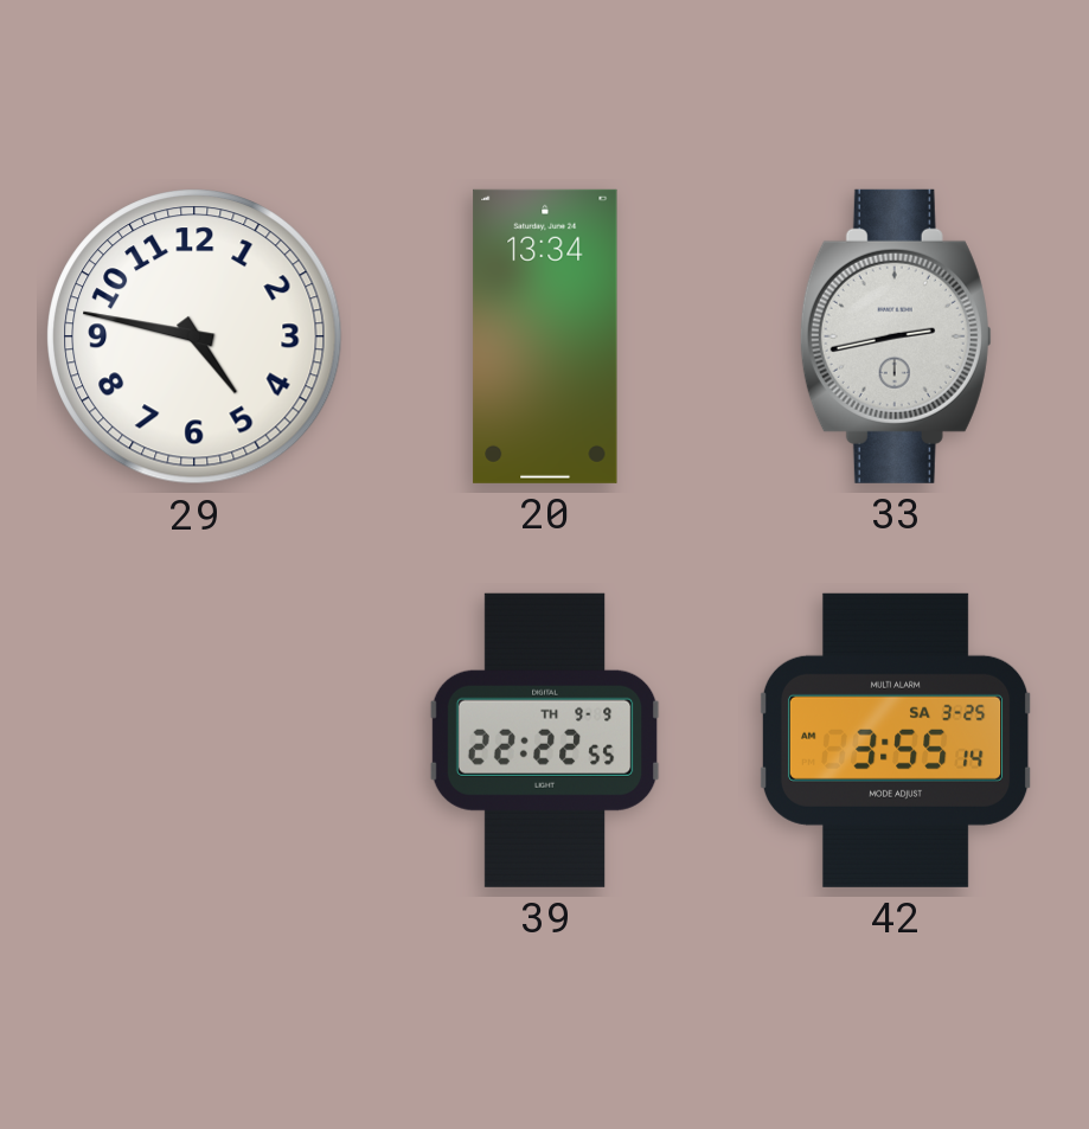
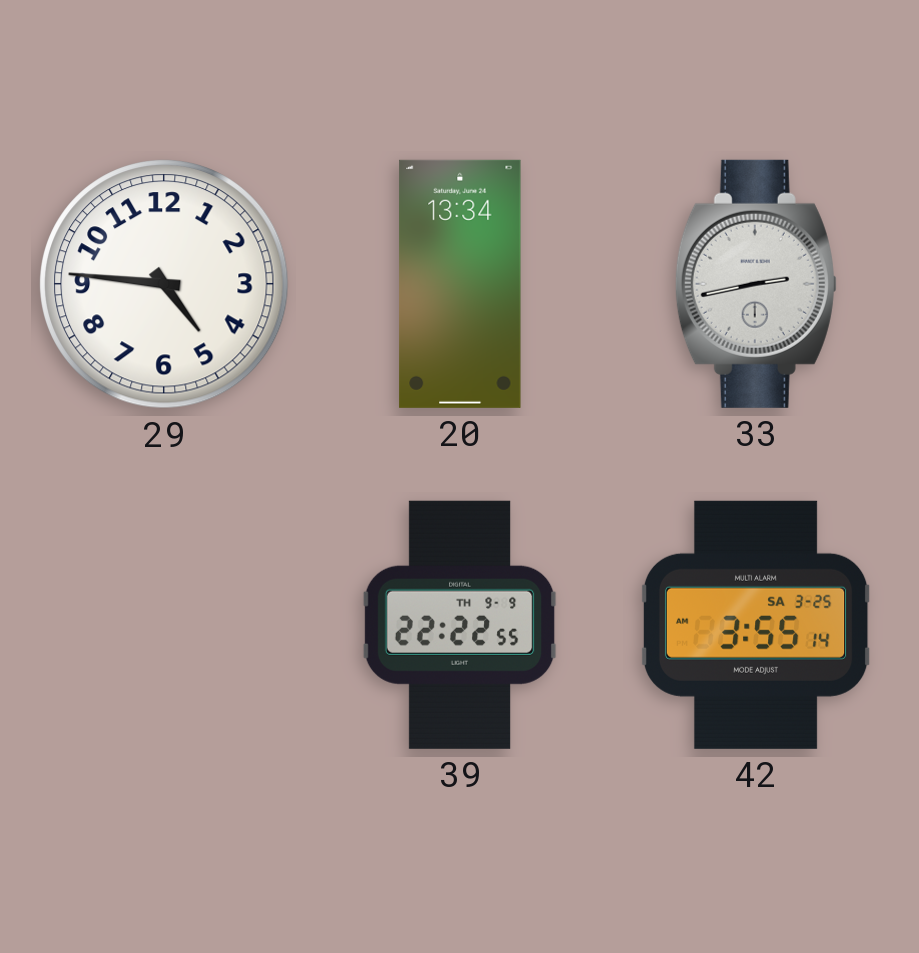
29: 4:47 -> 4:46
